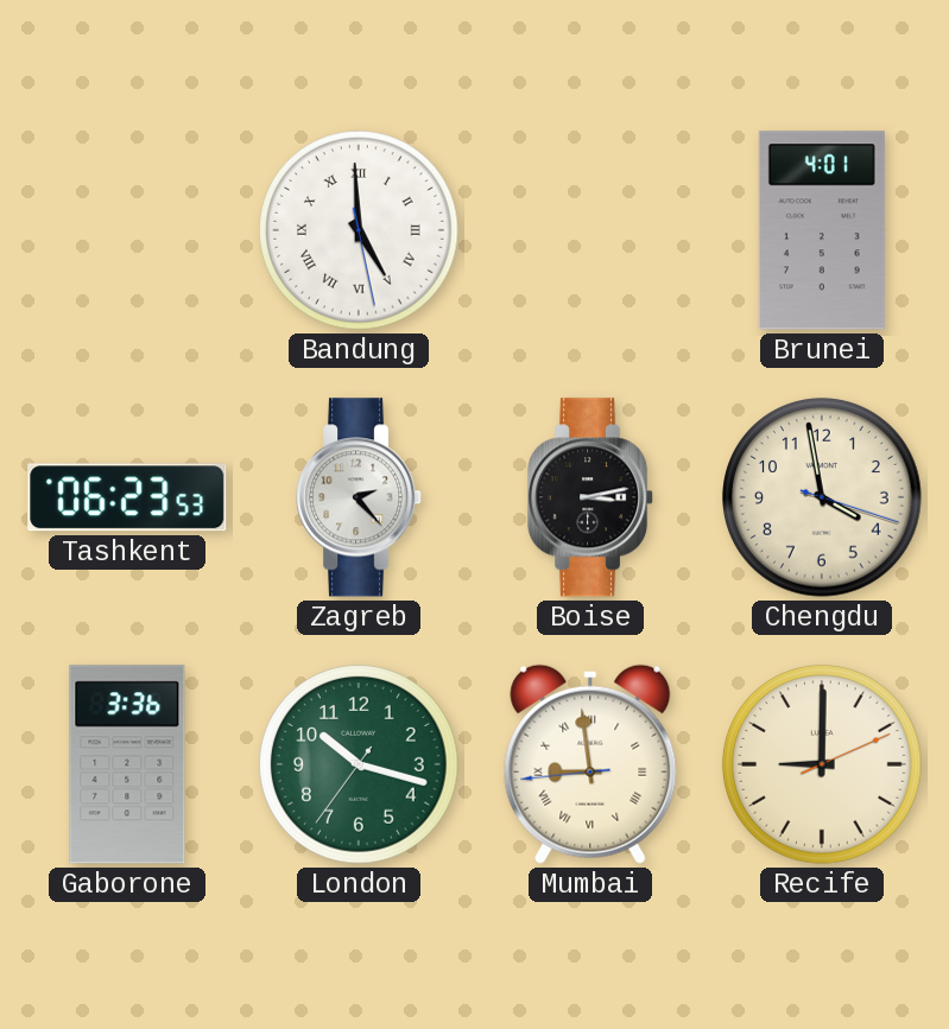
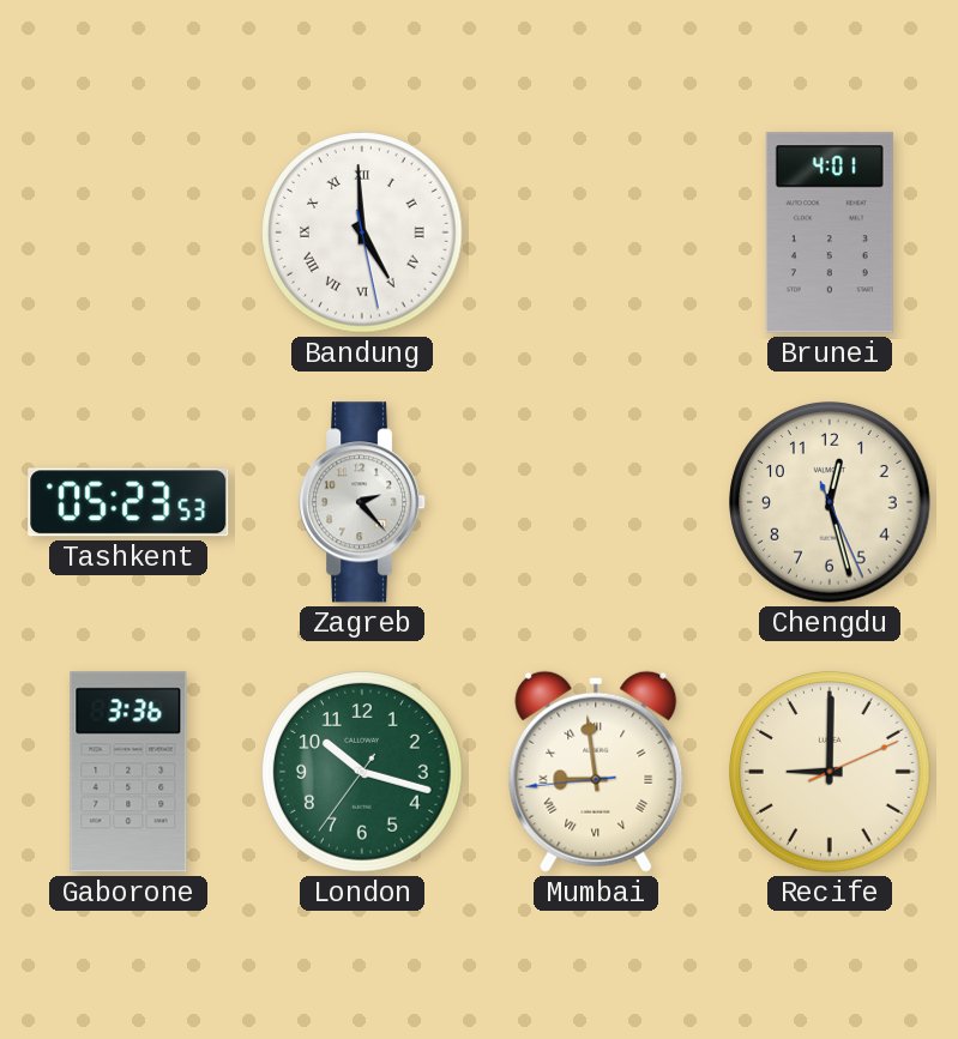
Tashkent: 06:23 -> 05:23
Boise: 3:13 -> none
Chengdu: 3:58 -> 12:27
